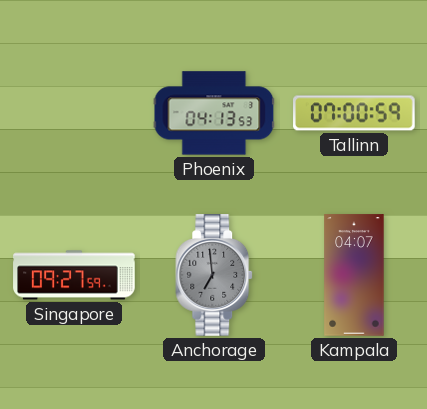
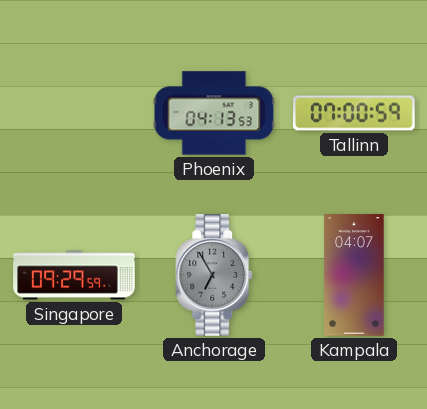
Singapore: 09:27 -> 09:29
Anchorage: 6:59 -> 6:55
